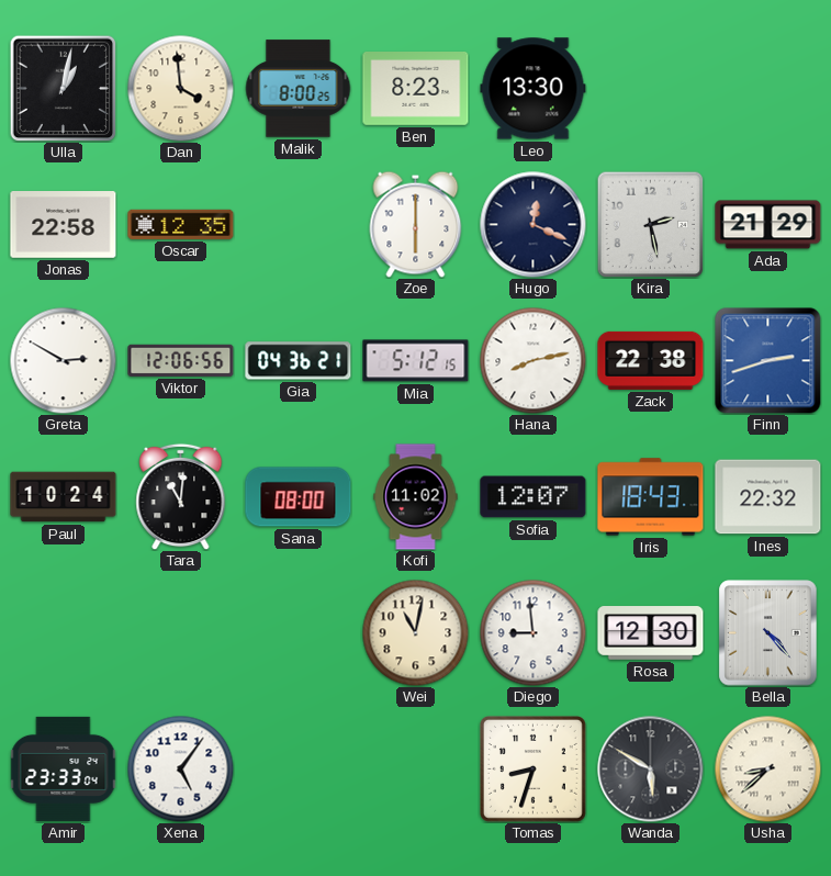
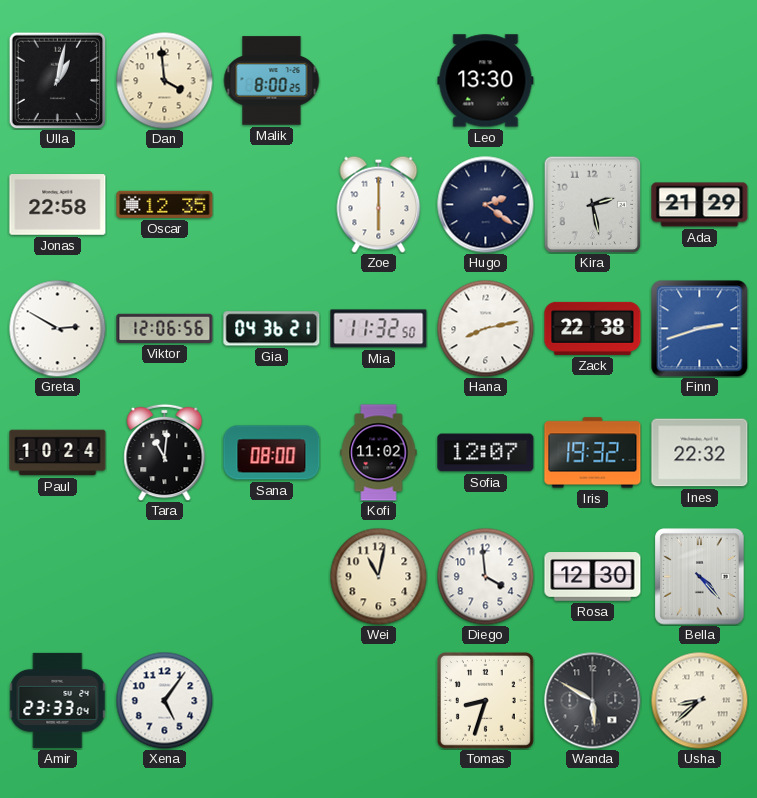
Ben: 8:23 -> none
Hugo: 12:19 -> 2:21
Mia: 5:12 -> 11:32
Iris: 18:43 -> 19:32
Diego: 8:59 -> 3:59
